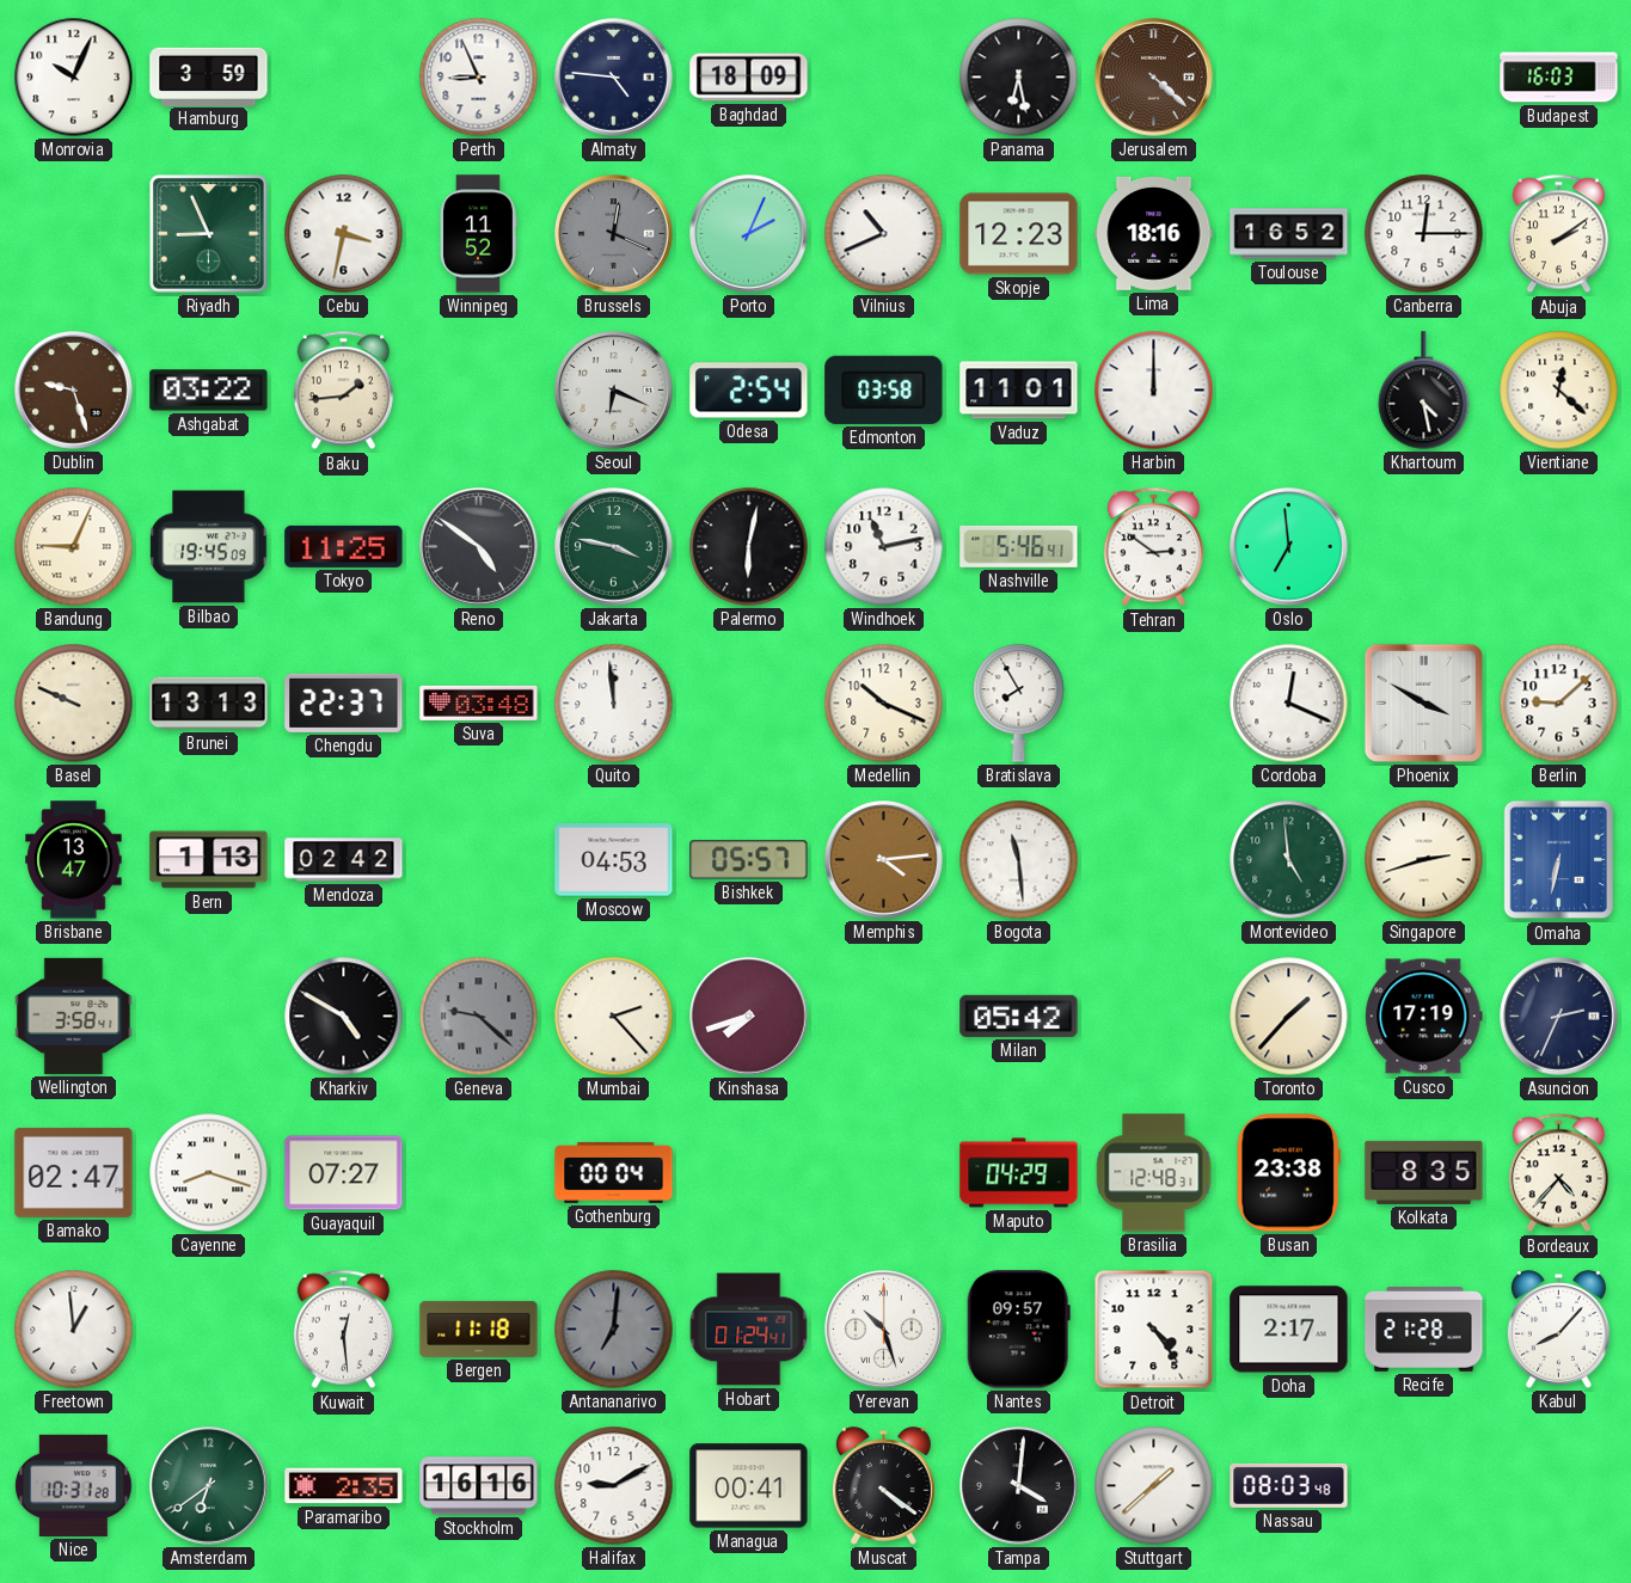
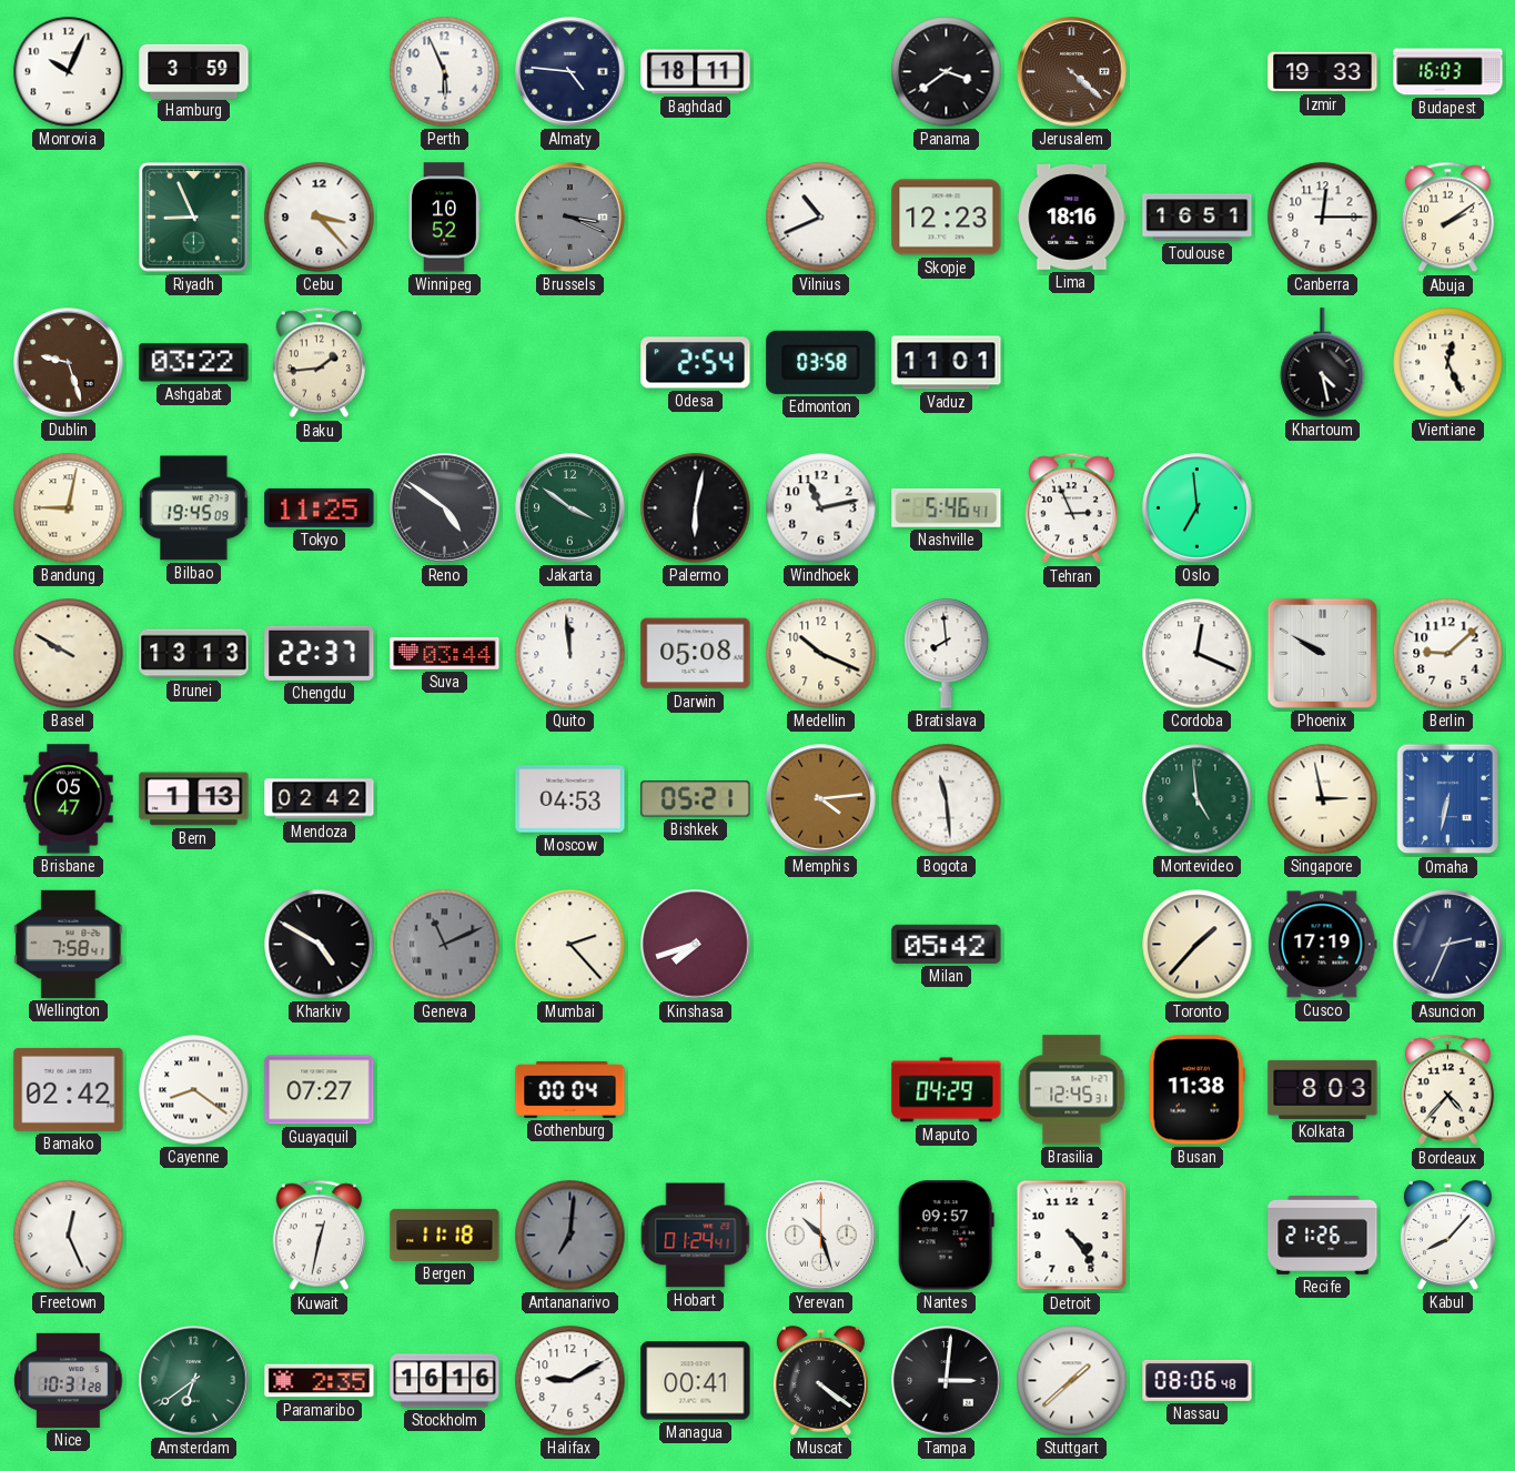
Perth: 8:56 -> 5:56
Baghdad: 18:09 -> 18:11
Panama: 6:28 -> 3:39
Izmir: none -> 19:33
Cebu: 3:32 -> 3:23
Winnipeg: 11:52 -> 10:52
Brussels: 12:19 -> 3:19
Porto: 2:04 -> none
Toulouse: 16:52 -> 16:51
Seoul: 6:19 -> none
Harbin: 12:00 -> none
Vientiane: 12:22 -> 12:26
Bandung: 9:04 -> 9:02
Jakarta: 3:47 -> 3:51
Tehran: 2:51 -> 2:56
Basel: 9:49 -> 9:50
Suva: 03:48 -> 03:44
Darwin: none -> 05:08
Bratislava: 7:55 -> 7:59
Phoenix: 3:50 -> 9:50
Brisbane: 13:47 -> 05:47
Bishkek: 05:57 -> 05:21
Singapore: 2:42 -> 2:58
Wellington: 3:58 -> 7:58
Geneva: 9:22 -> 11:11
Bamako: 02:47 -> 02:42
Cayenne: 8:18 -> 8:21
Brasilia: 12:48 -> 12:45
Busan: 23:38 -> 11:38
Kolkata: 8:35 -> 8:03
Freetown: 12:59 -> 12:26
Kuwait: 12:29 -> 12:32
Doha: 2:17 -> none
Recife: 21:28 -> 21:26
Tampa: 4:01 -> 3:01
Nassau: 08:03 -> 08:06
